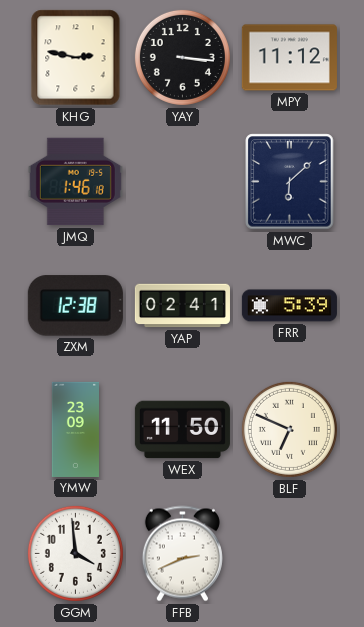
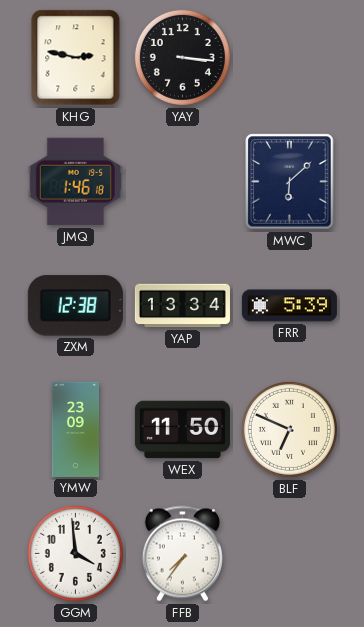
MPY: 11:12 -> none
YAP: 02:41 -> 13:34
FFB: 2:41 -> 7:36
